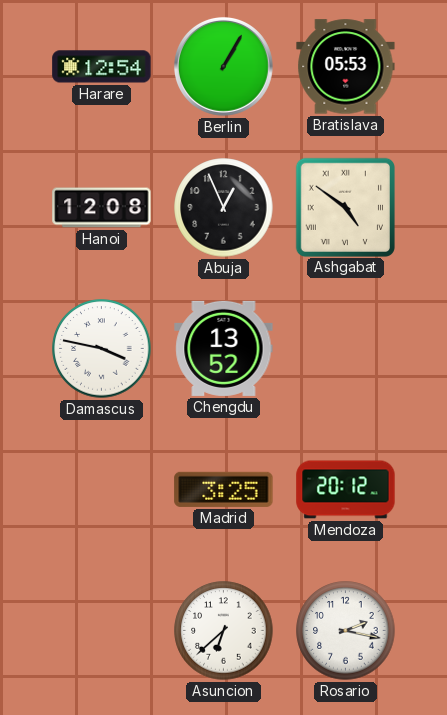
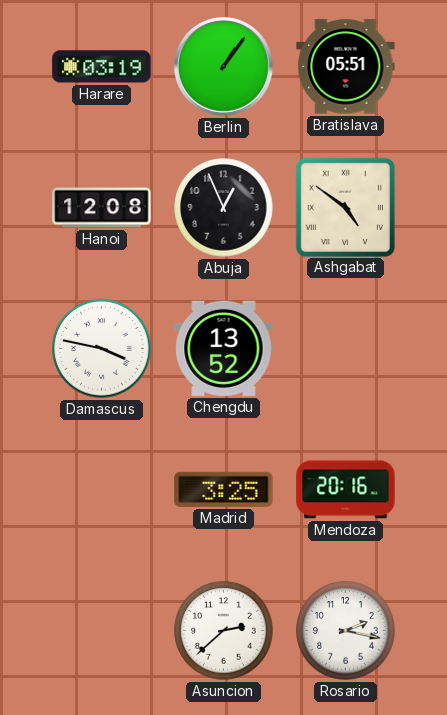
Harare: 12:54 -> 03:19
Berlin: 1:05 -> 1:06
Bratislava: 05:53 -> 05:51
Mendoza: 20:12 -> 20:16
Asuncion: 6:38 -> 2:38
